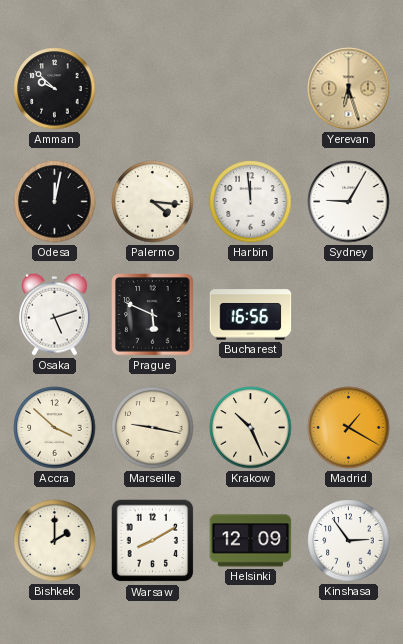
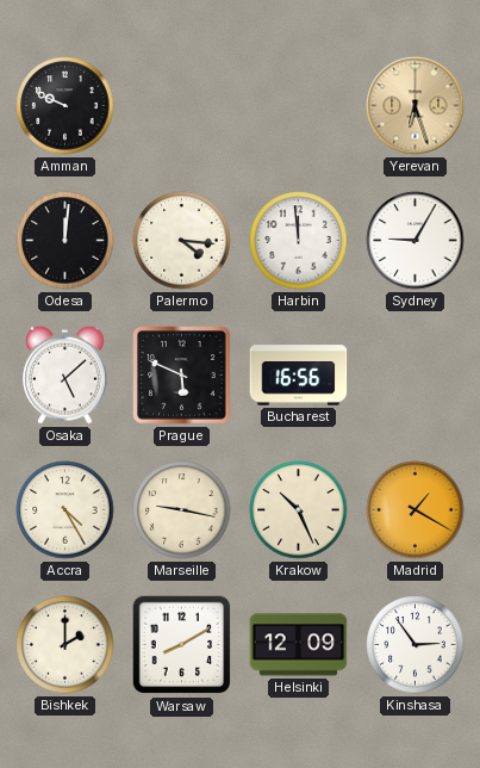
Amman: 9:52 -> 9:49
Odesa: 12:02 -> 12:01
Osaka: 5:12 -> 5:08
Accra: 3:52 -> 4:25
